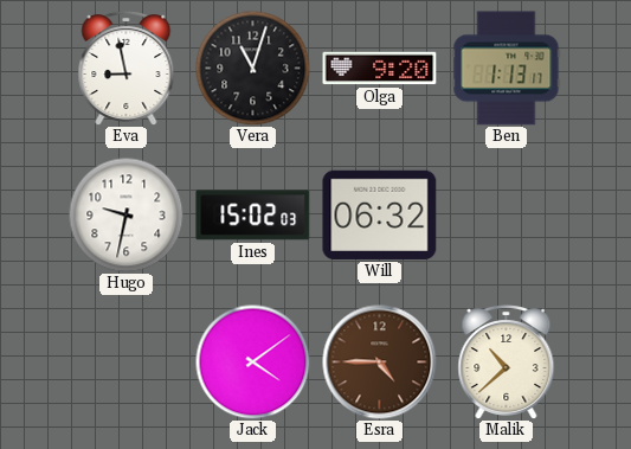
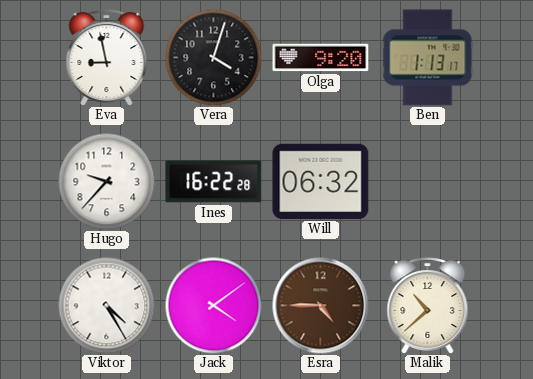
Vera: 11:03 -> 4:03
Hugo: 9:32 -> 9:37
Ines: 15:02 -> 16:22
Viktor: none -> 4:25
